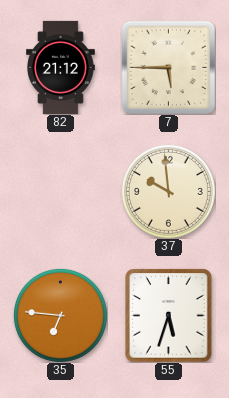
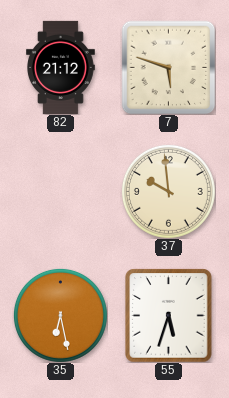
7: 5:45 -> 5:48
35: 6:46 -> 6:28
